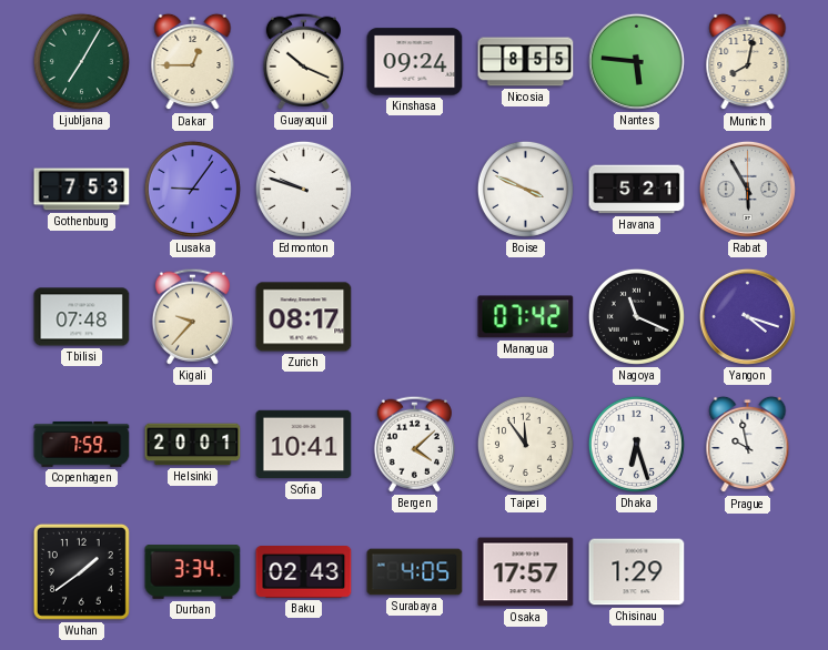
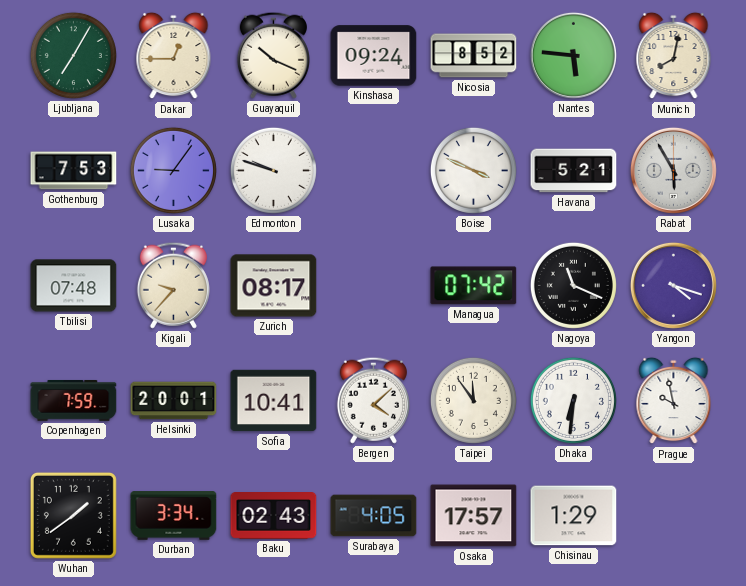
Nicosia: 8:55 -> 8:52
Dhaka: 6:27 -> 6:31
